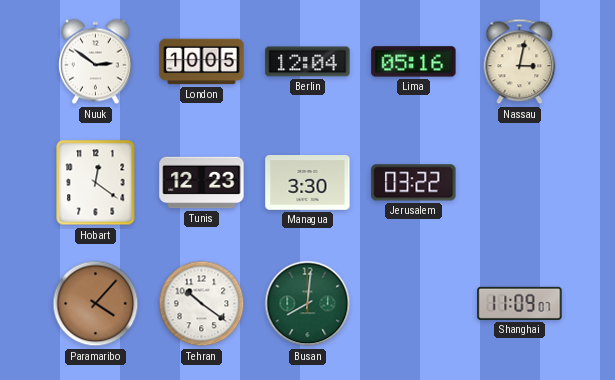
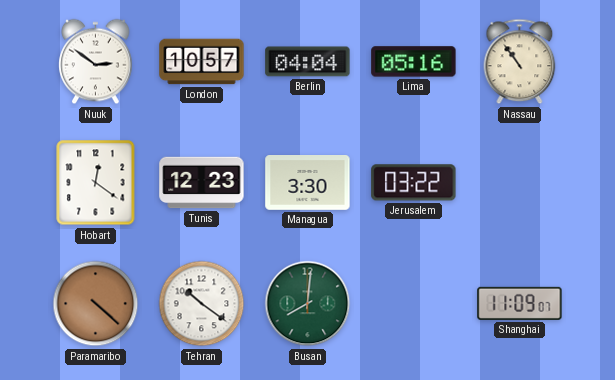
London: 10:05 -> 10:57
Berlin: 12:04 -> 04:04
Nassau: 3:02 -> 10:54
Paramaribo: 4:07 -> 4:22
